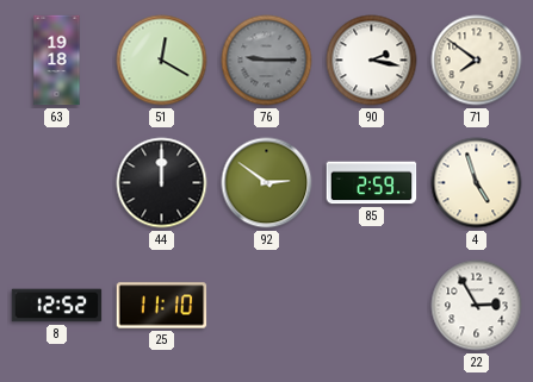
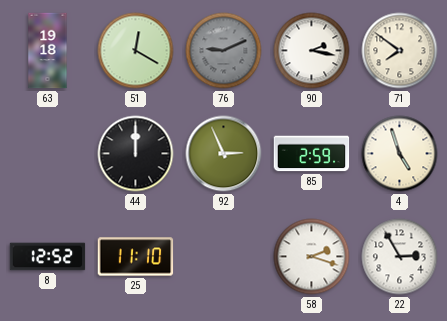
76: 9:15 -> 9:11
92: 2:51 -> 2:56
58: none -> 2:18
